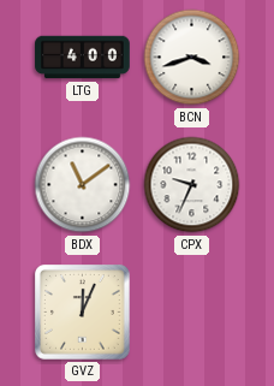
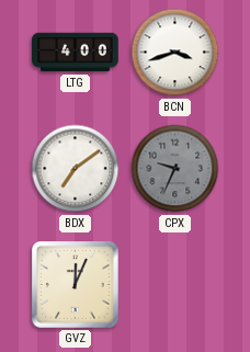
BDX: 11:09 -> 7:09
CPX dial: white -> grey
